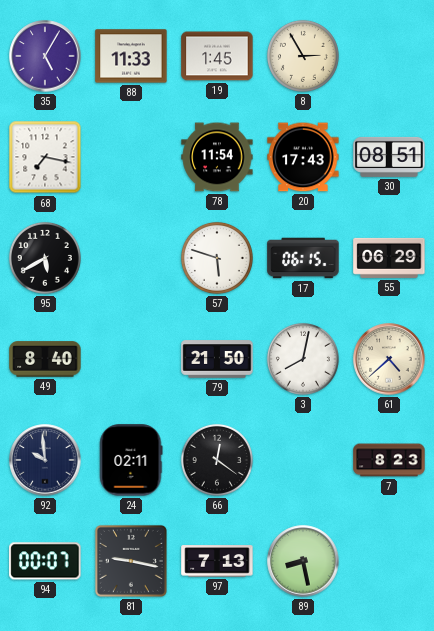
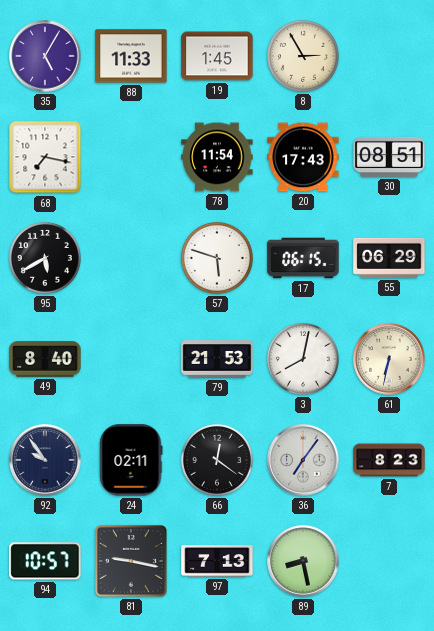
79: 21:50 -> 21:53
61: 4:38 -> 6:32
92: 9:59 -> 9:54
36: none -> 7:06
94: 00:07 -> 10:57
